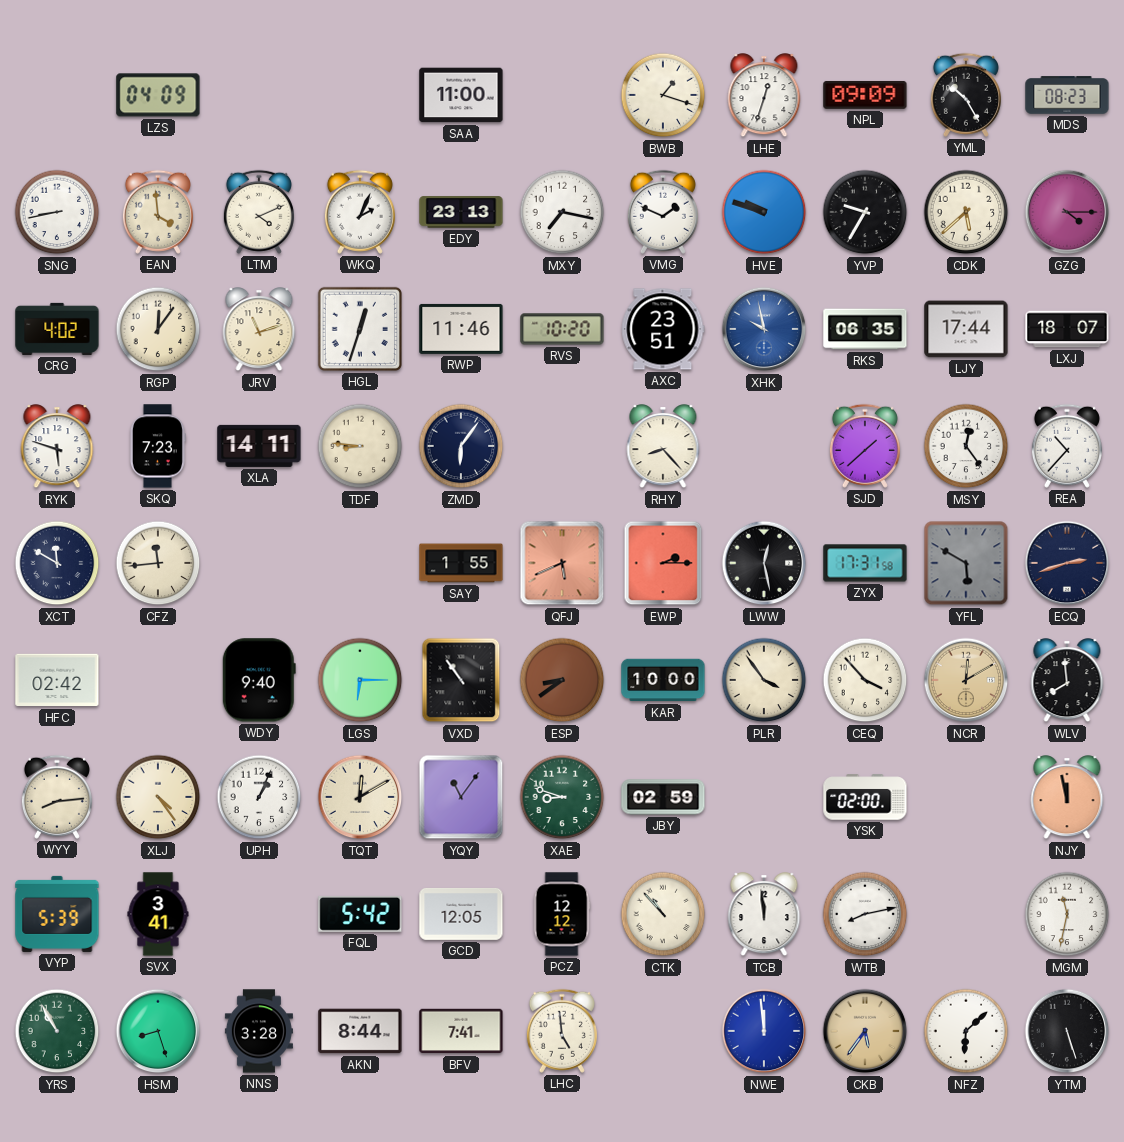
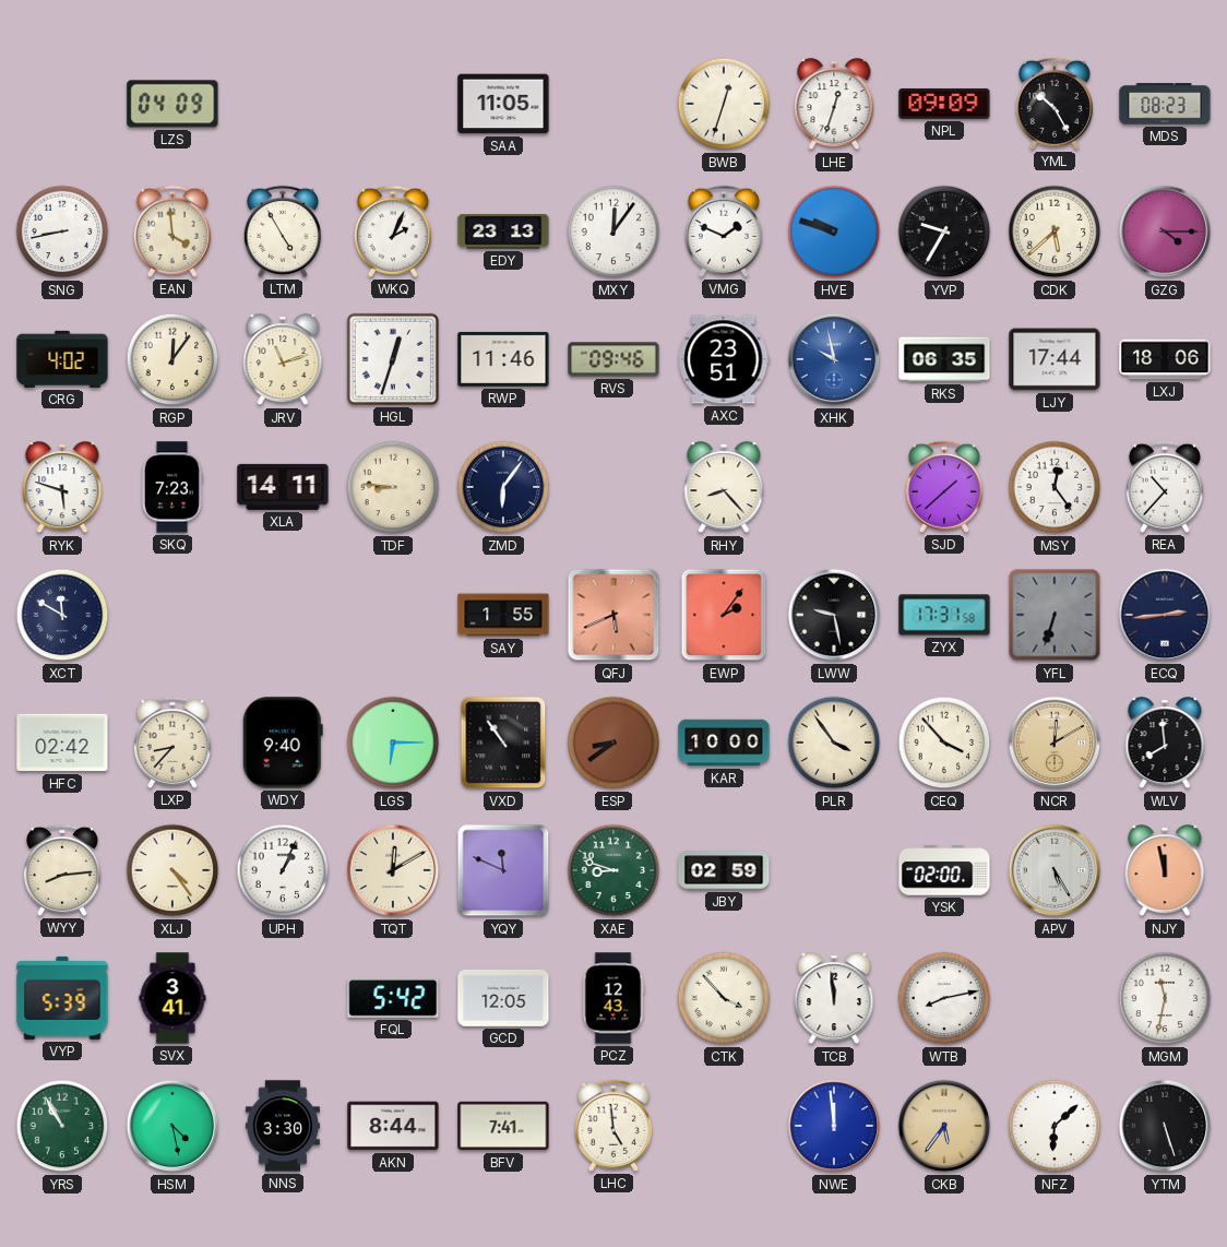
SAA: 11:00 -> 11:05
BWB: 1:18 -> 12:33
LTM: 4:11 -> 4:55
MXY: 7:17 -> 12:06
RVS: 10:20 -> 09:46
LXJ: 18:07 -> 18:06
CFZ: 11:44 -> none
EWP: 2:15 -> 2:06
LWW: 12:28 -> 9:28
YFL: 5:50 -> 6:33
ECQ: 2:42 -> 2:44
LXP: none -> 8:37
YQY: 11:06 -> 11:49
APV: none -> 5:25
PCZ: 12:12 -> 12:43
CTK: 10:53 -> 3:53
HSM: 8:27 -> 4:28
NNS: 3:28 -> 3:30
